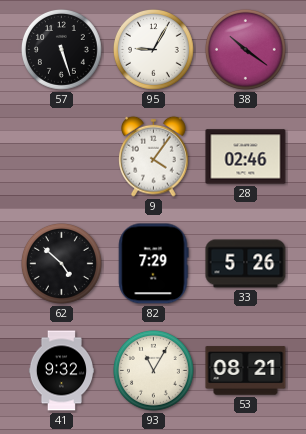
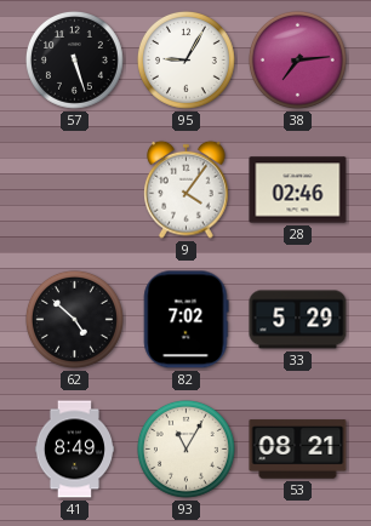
38: 10:21 -> 7:14
82: 7:29 -> 7:02
33: 5:26 -> 5:29
41: 9:32 -> 8:49
